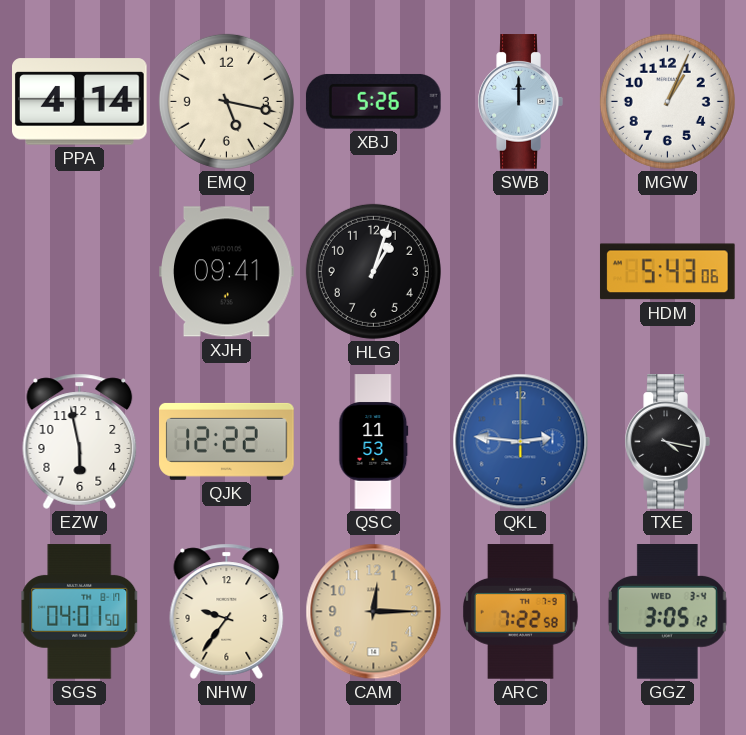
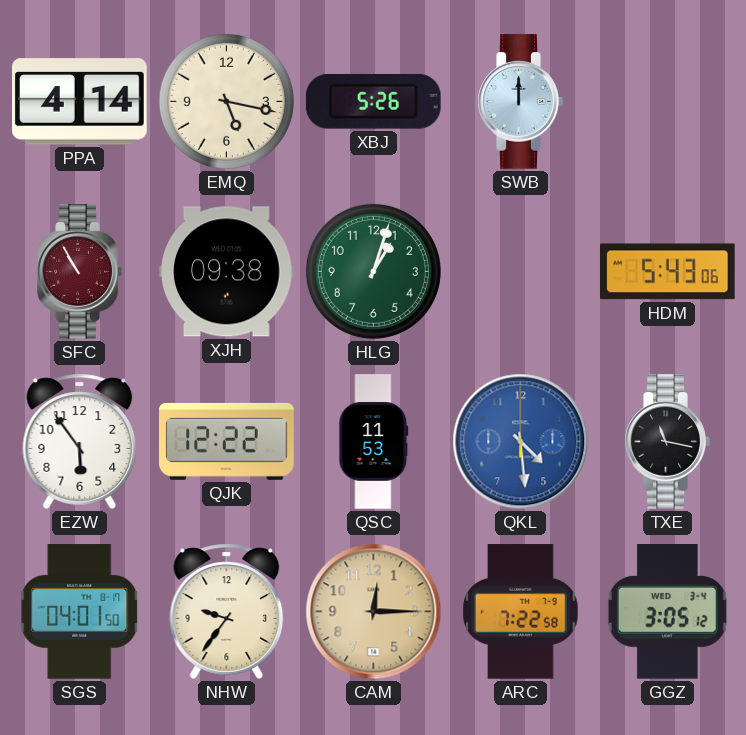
MGW: 1:04 -> none
SFC: none -> 10:55
XJH: 09:41 -> 09:38
HLG dial: black -> green
EZW: 5:58 -> 5:54
QKL: 2:46 -> 4:29
TXE: 4:17 -> 11:17
